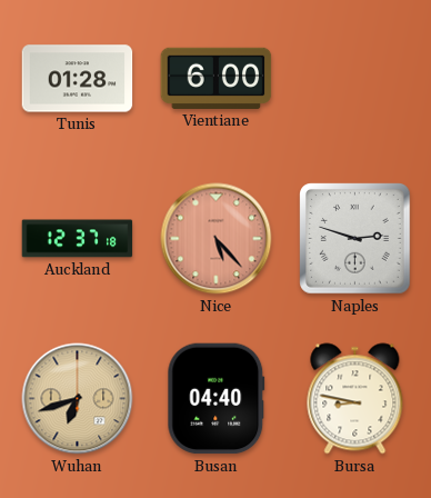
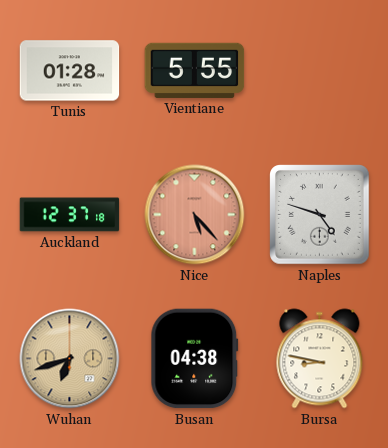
Vientiane: 6:00 -> 5:55
Naples: 2:48 -> 4:48
Busan: 04:40 -> 04:38
